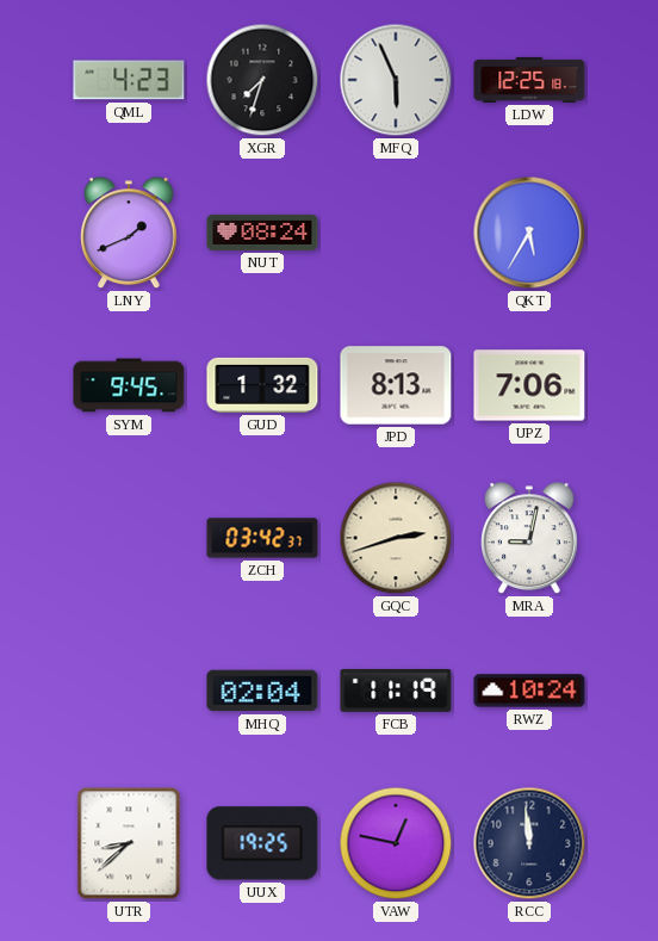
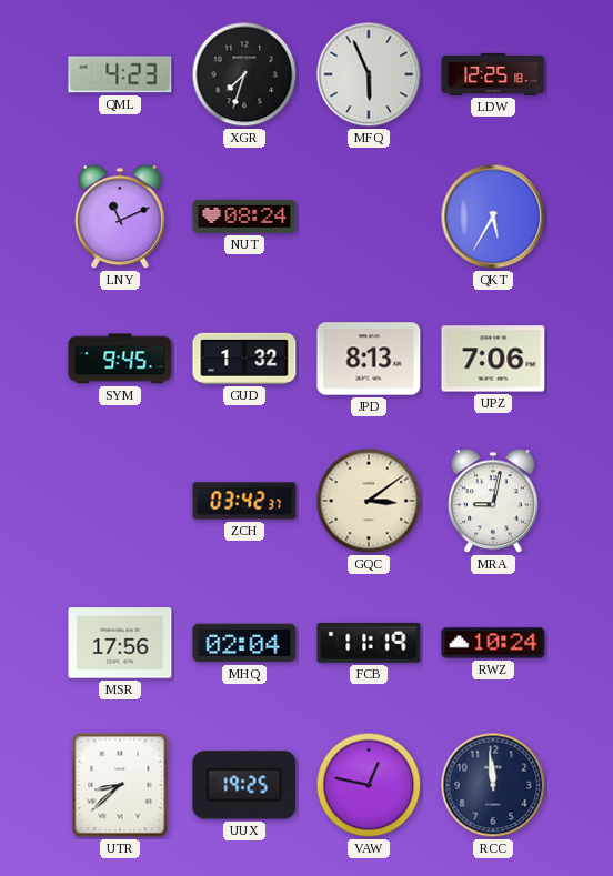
LNY: 1:41 -> 11:11
GQC: 2:42 -> 3:09
MSR: none -> 17:56
